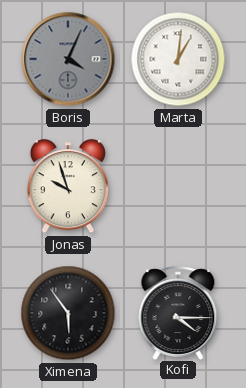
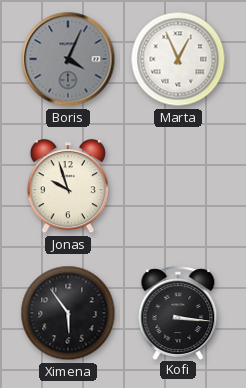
Marta: 1:01 -> 12:56
Kofi: 4:15 -> 3:16
